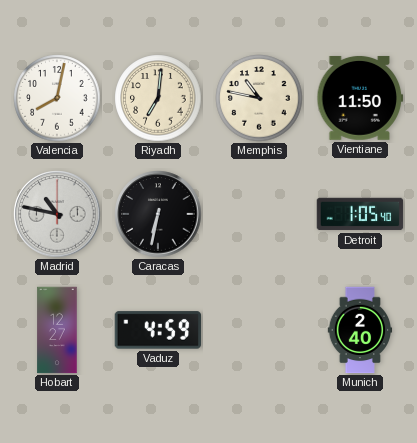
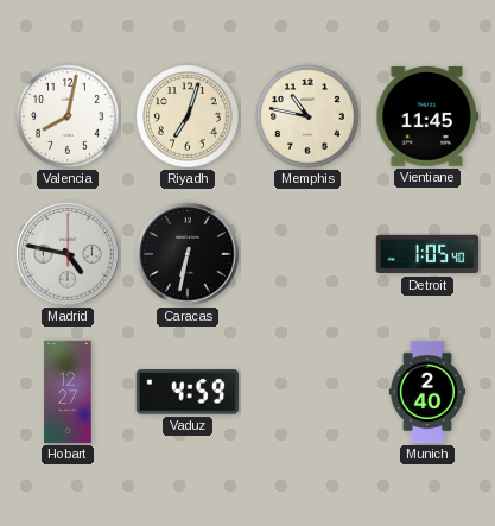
Riyadh: 7:01 -> 7:03
Vientiane: 11:50 -> 11:45
Madrid: 10:47 -> 4:47
